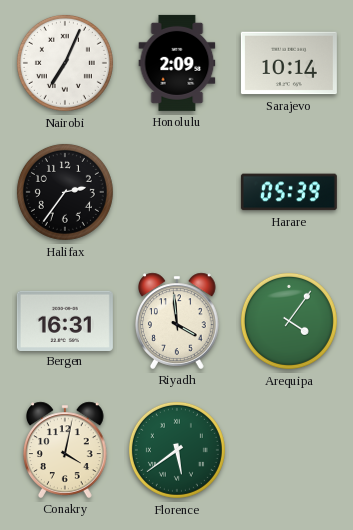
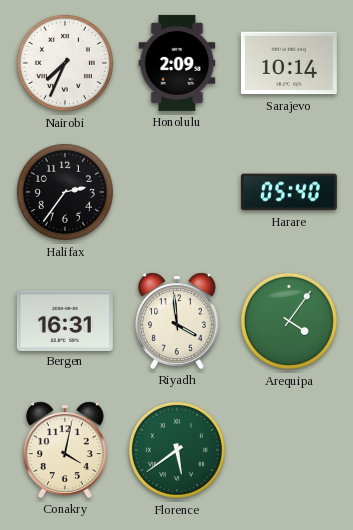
Nairobi: 7:04 -> 7:34
Harare: 05:39 -> 05:40
